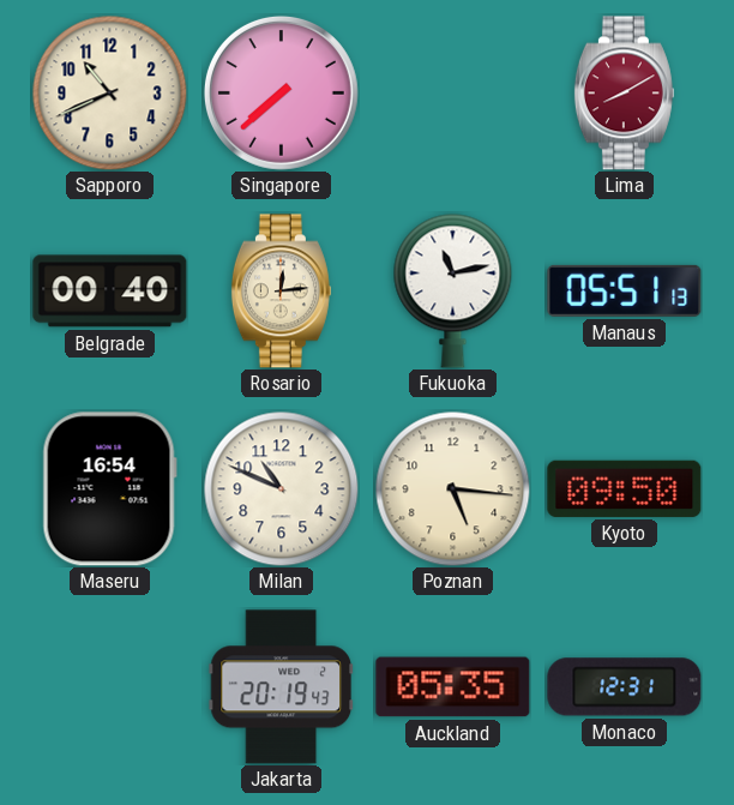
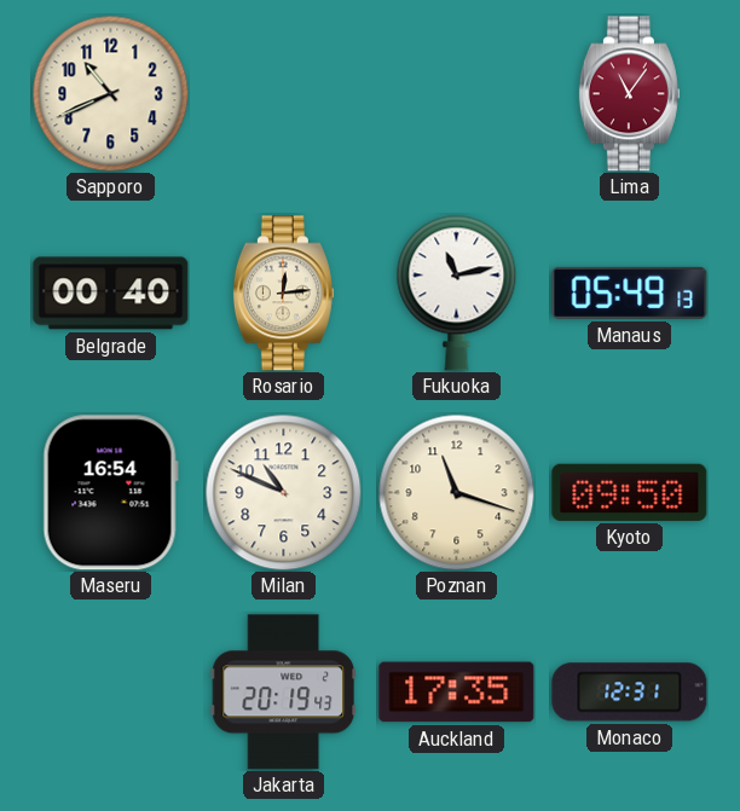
Singapore: 7:38 -> none
Lima: 8:10 -> 11:06
Manaus: 05:51 -> 05:49
Poznan: 5:16 -> 11:18
Auckland: 05:35 -> 17:35
